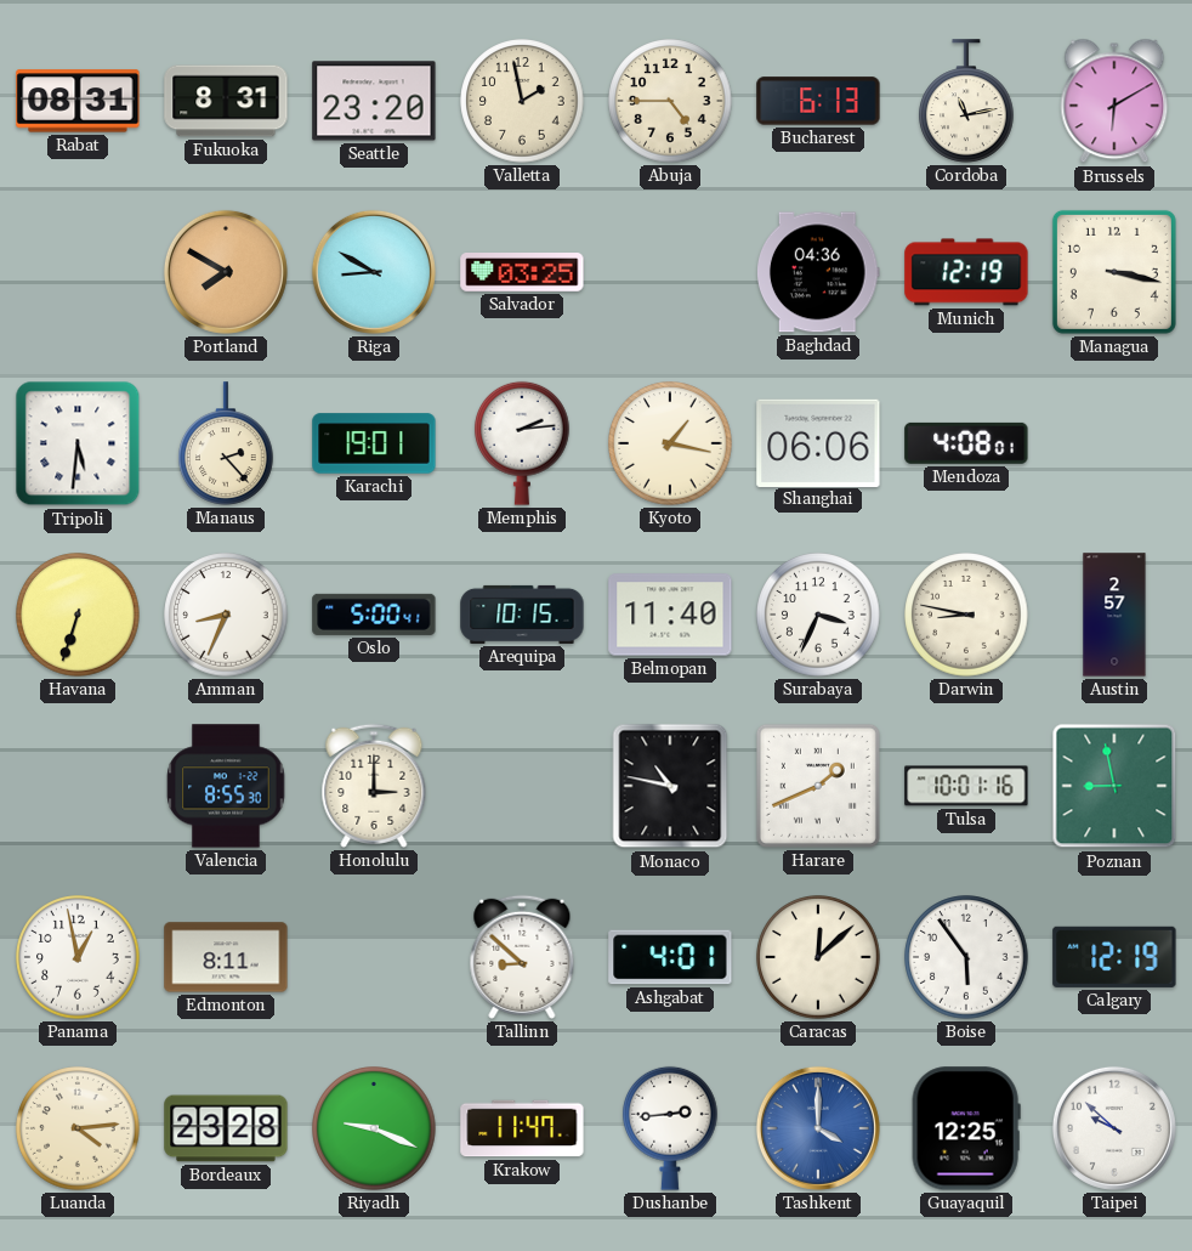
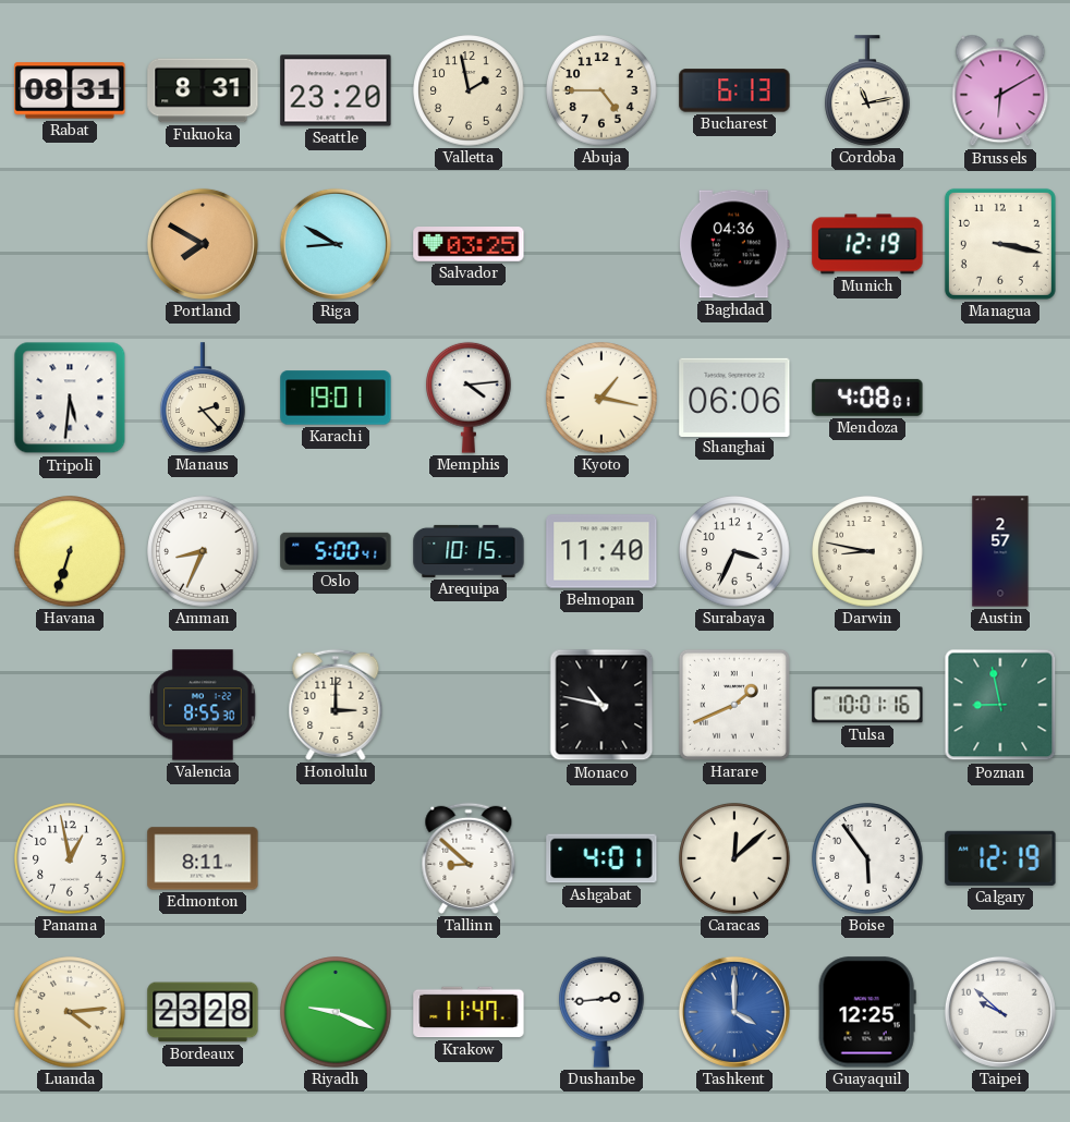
Memphis: 2:14 -> 4:14
